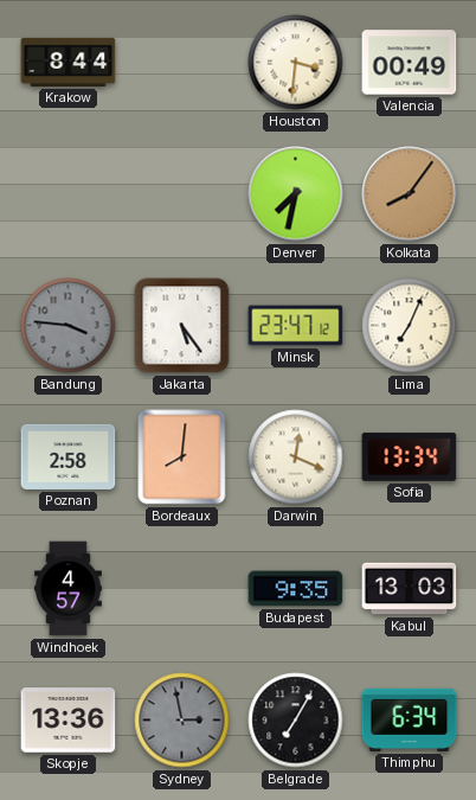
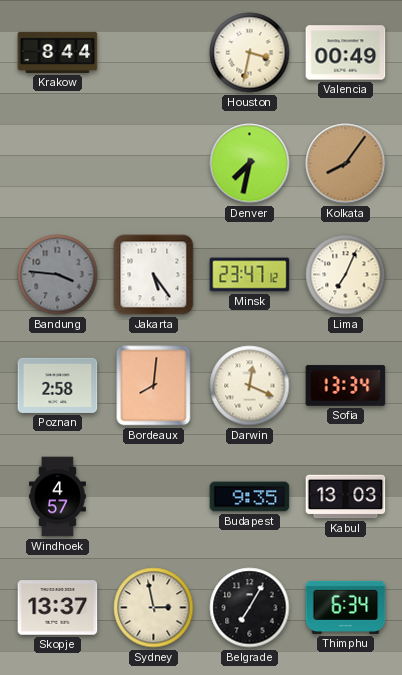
Houston: 3:31 -> 3:32
Skopje: 13:36 -> 13:37
Sydney dial: grey -> cream
